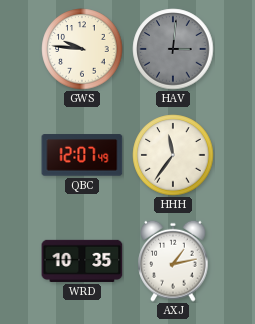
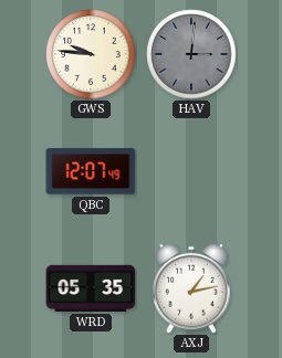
HHH: 11:36 -> none
WRD: 10:35 -> 05:35
